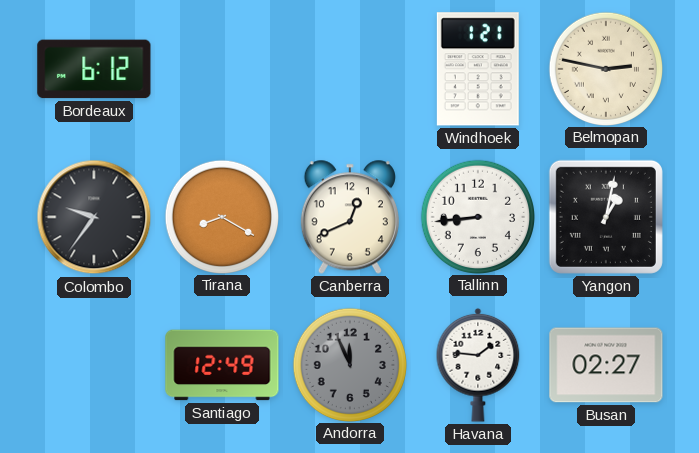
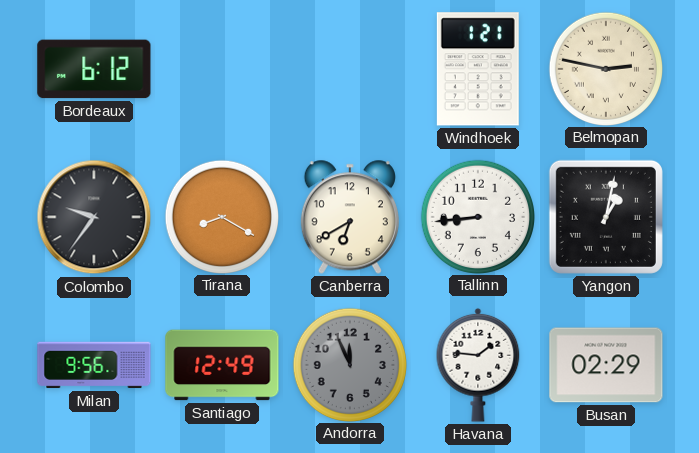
Canberra: 12:41 -> 6:40
Milan: none -> 9:56
Busan: 02:27 -> 02:29
